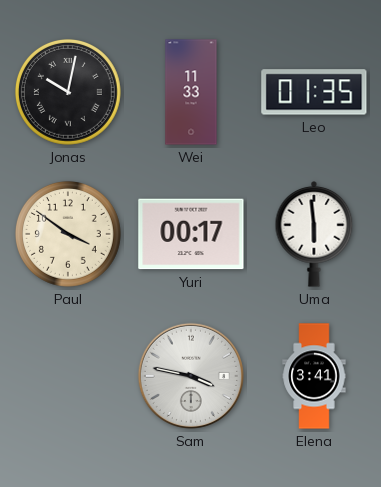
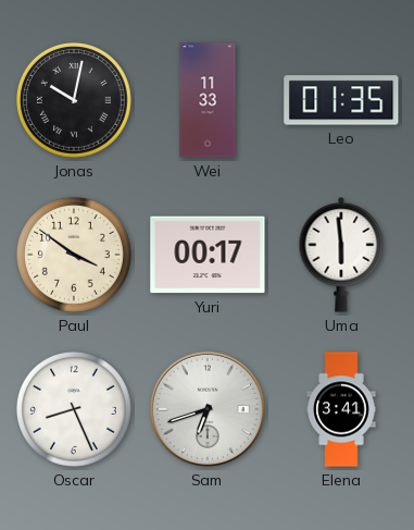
Oscar: none -> 8:26
Sam: 3:47 -> 6:42
